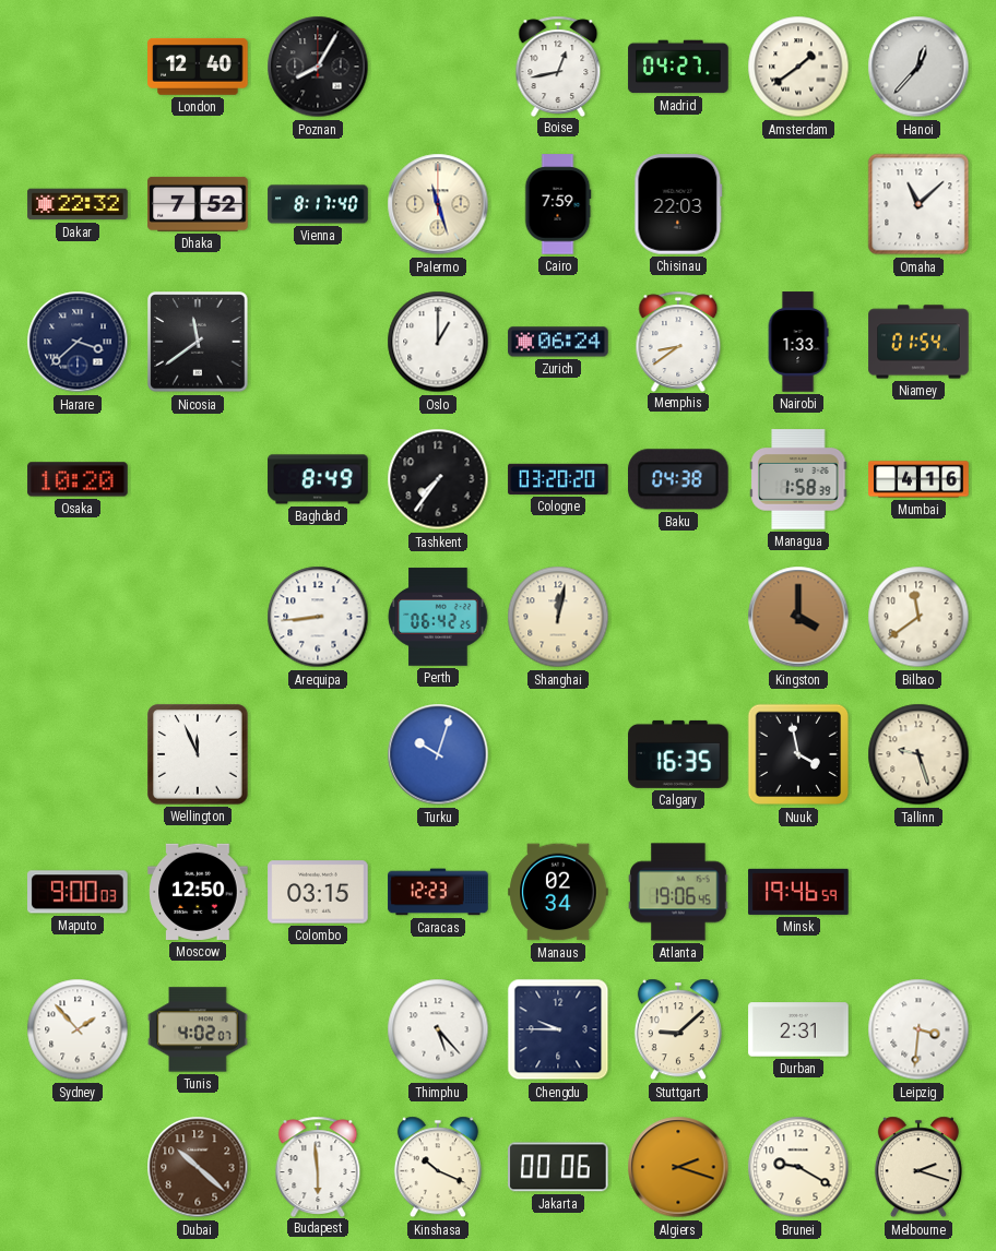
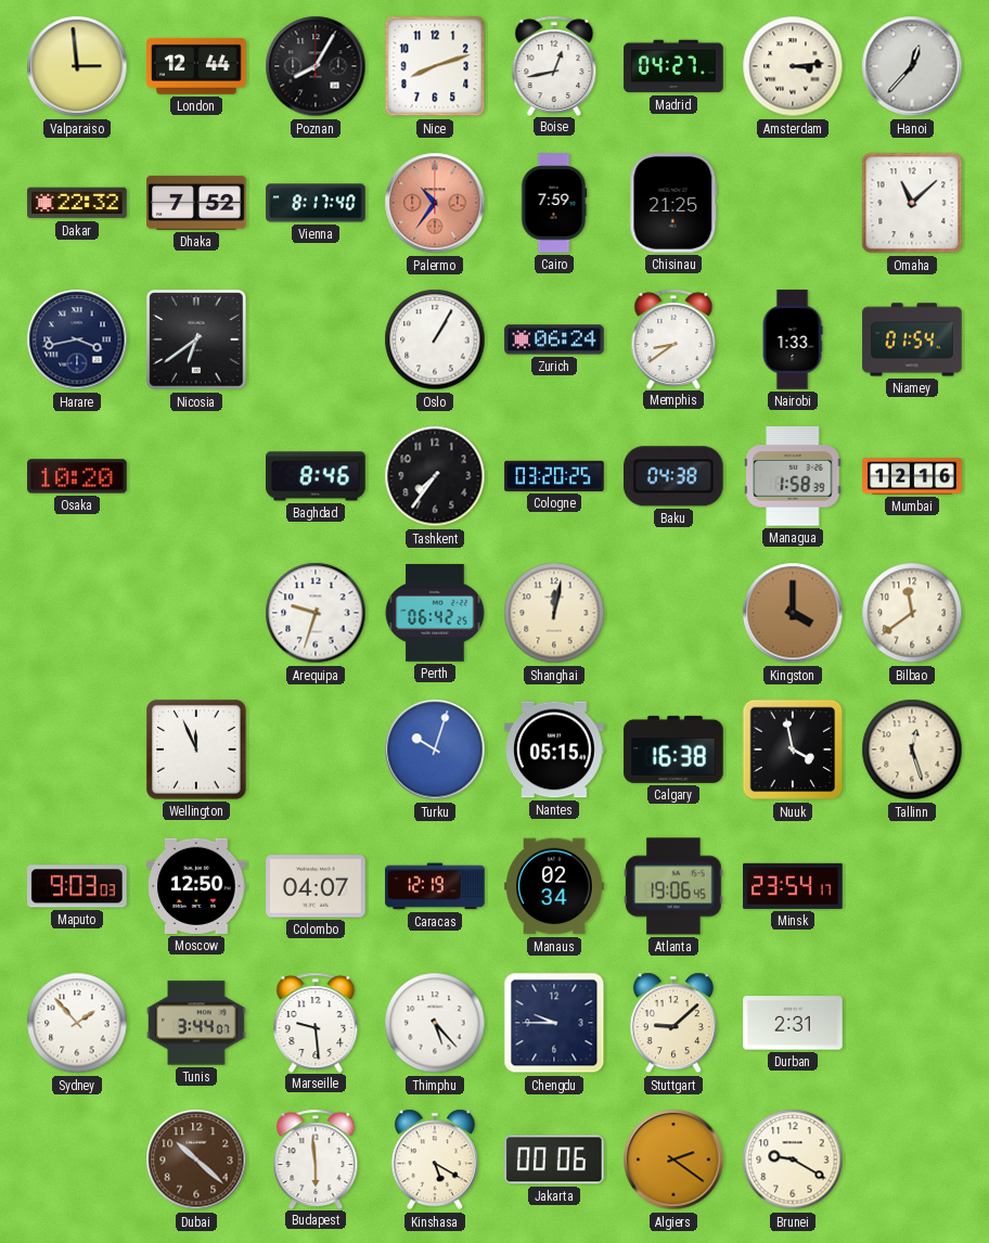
Valparaiso: none -> 2:59
London: 12:40 -> 12:44
Nice: none -> 8:12
Amsterdam: 1:39 -> 3:14
Palermo: 11:27 -> 10:36
Palermo dial: cream -> salmon
Chisinau: 22:03 -> 21:25
Harare: 3:38 -> 3:43
Nicosia: 11:39 -> 6:39
Oslo: 1:00 -> 1:05
Baghdad: 8:49 -> 8:46
Cologne: 03:20:20 -> 03:20:25
Mumbai: 4:16 -> 12:16
Arequipa: 8:44 -> 9:33
Nantes: none -> 05:15
Calgary: 16:35 -> 16:38
Tallinn: 9:27 -> 12:27
Maputo: 9:00 -> 9:03
Colombo: 03:15 -> 04:07
Caracas: 12:23 -> 12:19
Minsk: 19:46 -> 23:54
Tunis: 4:02 -> 3:44
Marseille: none -> 9:29
Leipzig: 3:31 -> none
Kinshasa: 10:19 -> 5:20
Algiers: 2:18 -> 2:21
Melbourne: 2:18 -> none
